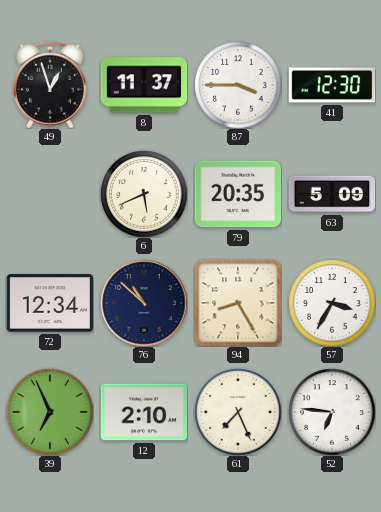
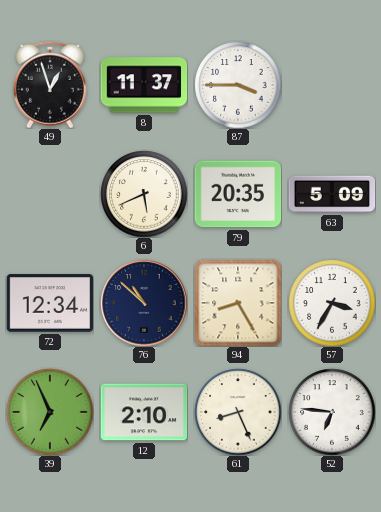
41: 12:30 -> none
61: 7:26 -> 8:26
